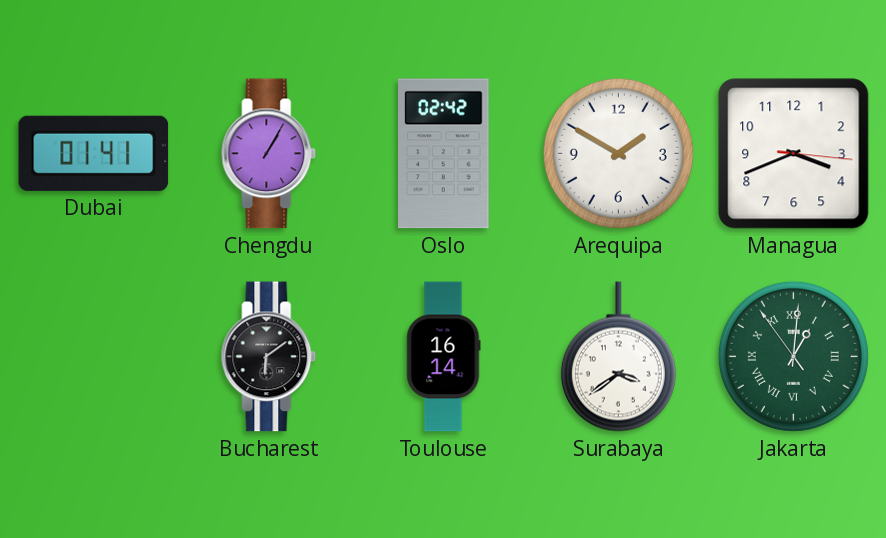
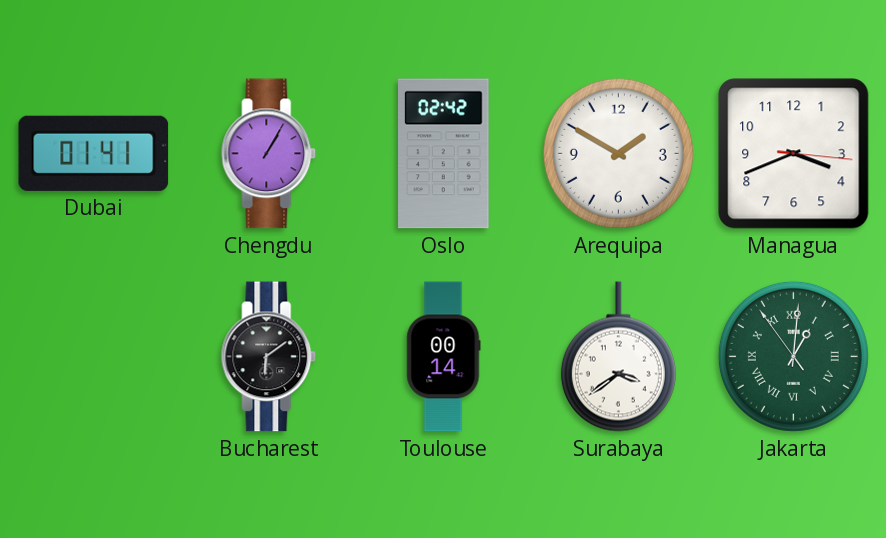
Toulouse: 16:14 -> 00:14
